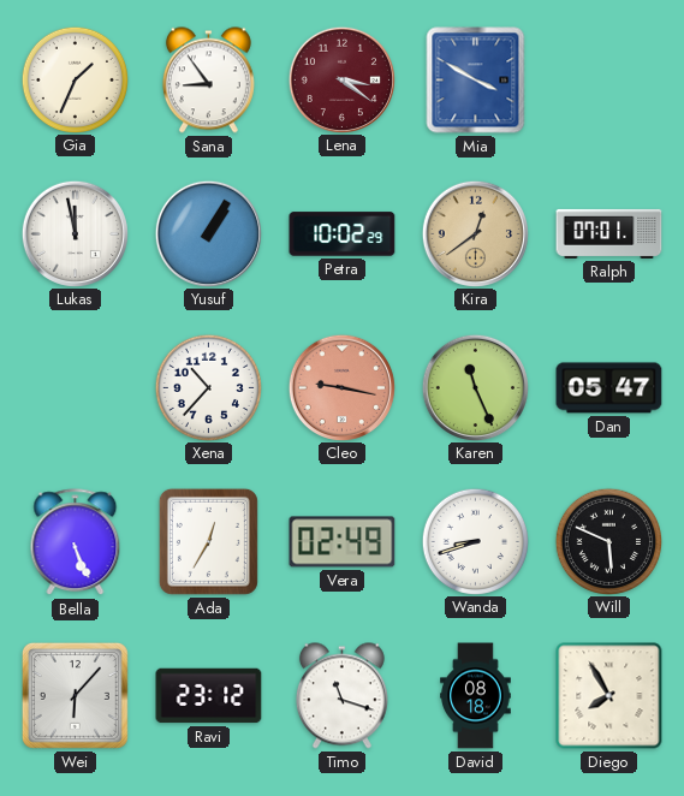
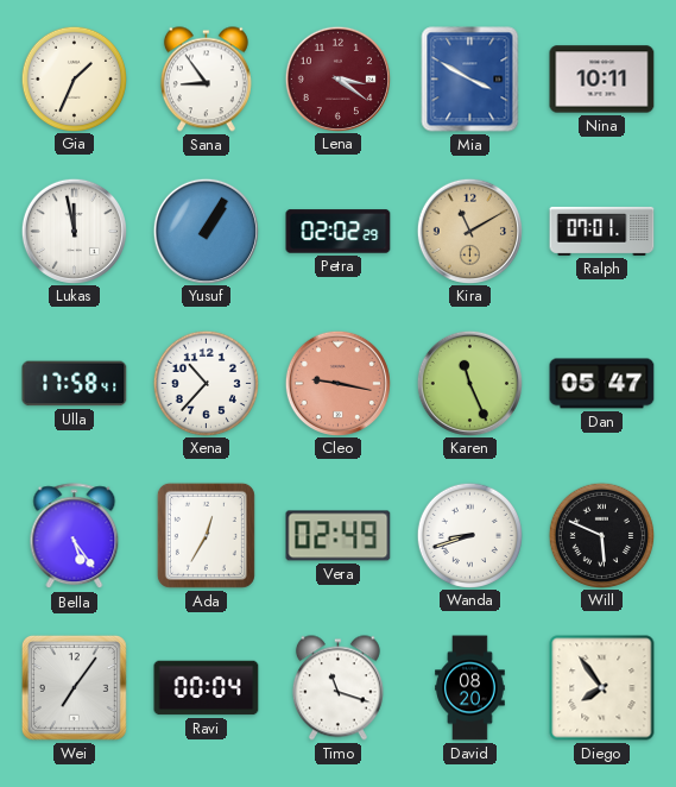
Nina: none -> 10:11
Petra: 10:02 -> 02:02
Kira: 12:39 -> 11:10
Ulla: none -> 17:58
Bella: 5:26 -> 5:24
Wei: 6:07 -> 7:06
Ravi: 23:12 -> 00:04
David: 08:18 -> 08:20
Diego: 7:55 -> 7:54
